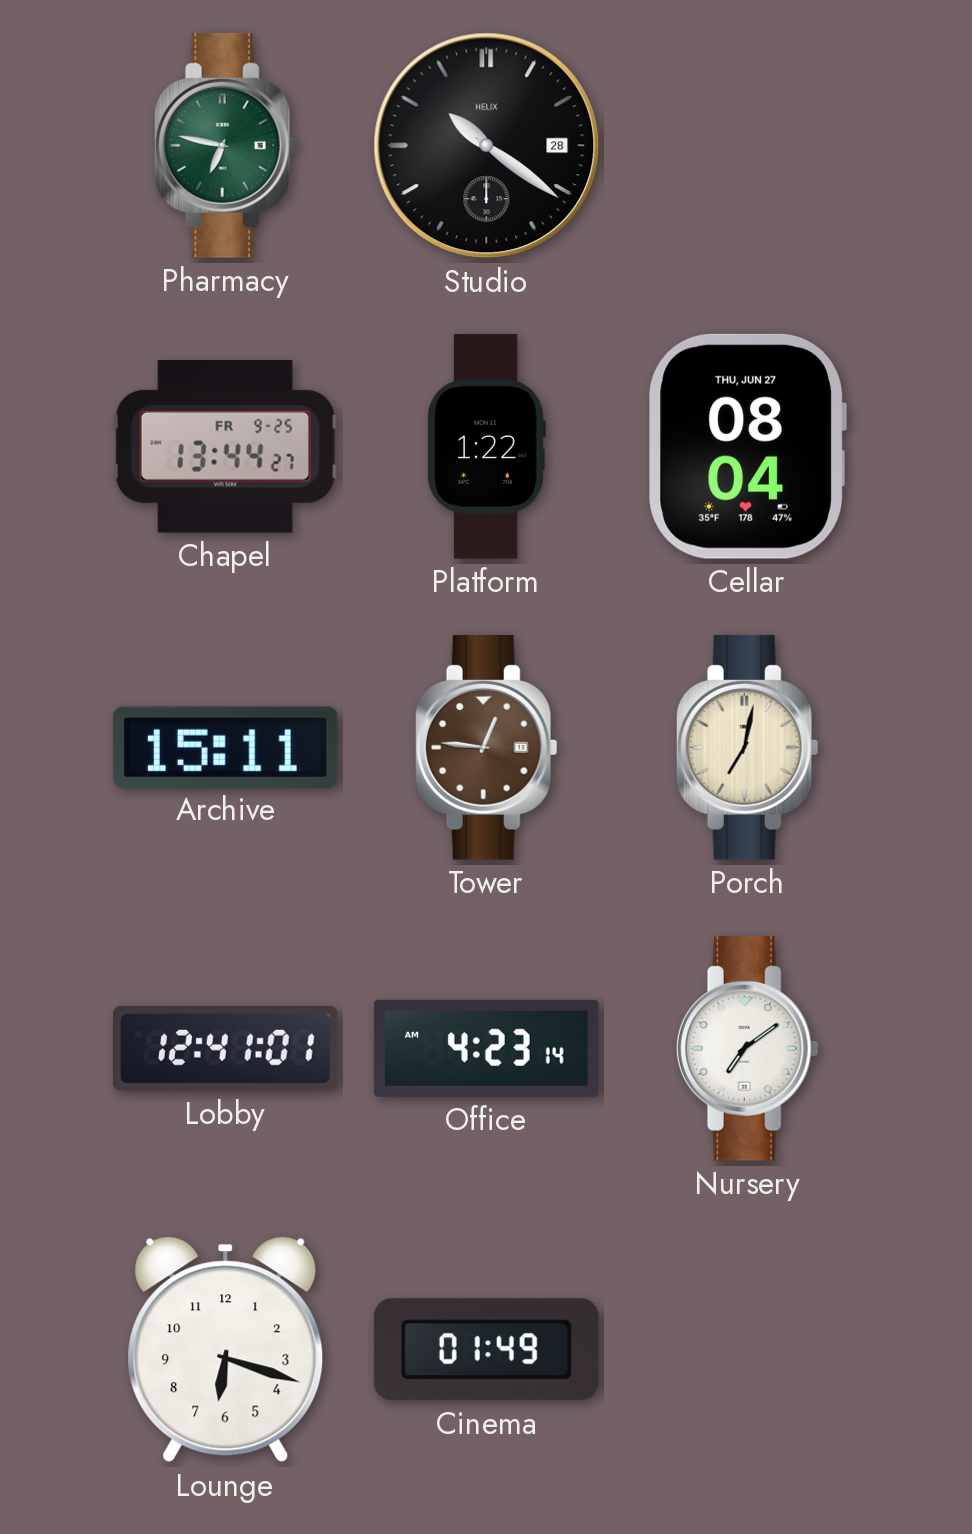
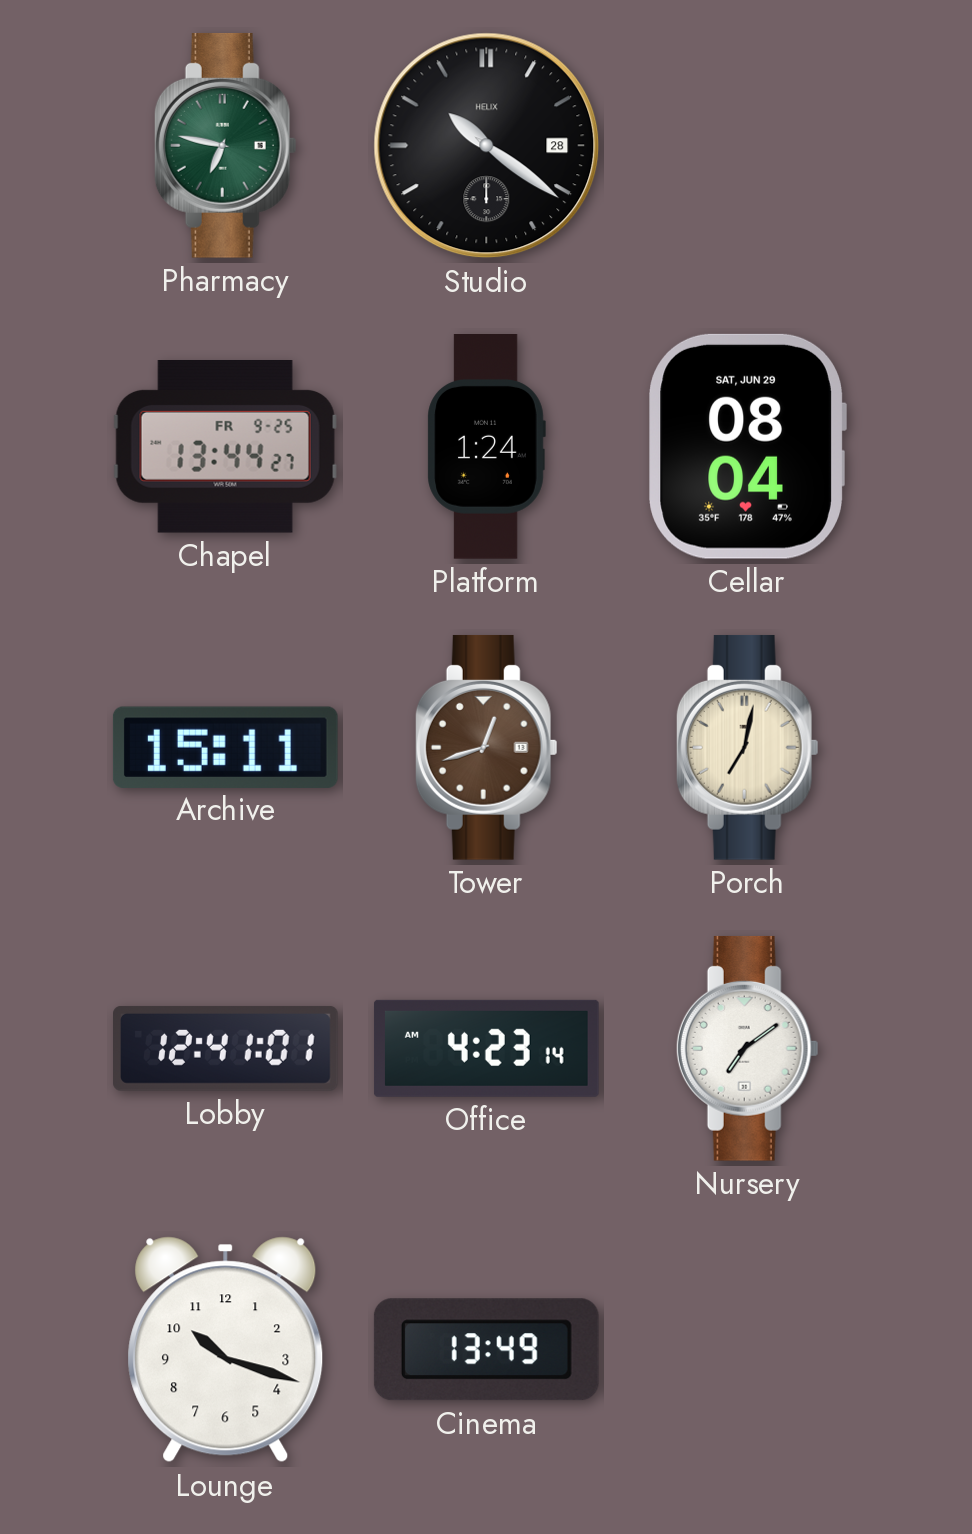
Platform: 1:22 -> 1:24
Cellar date: THU, JUN 27 -> SAT, JUN 29
Tower: 12:46 -> 12:42
Lounge: 6:18 -> 10:18
Cinema: 01:49 -> 13:49
